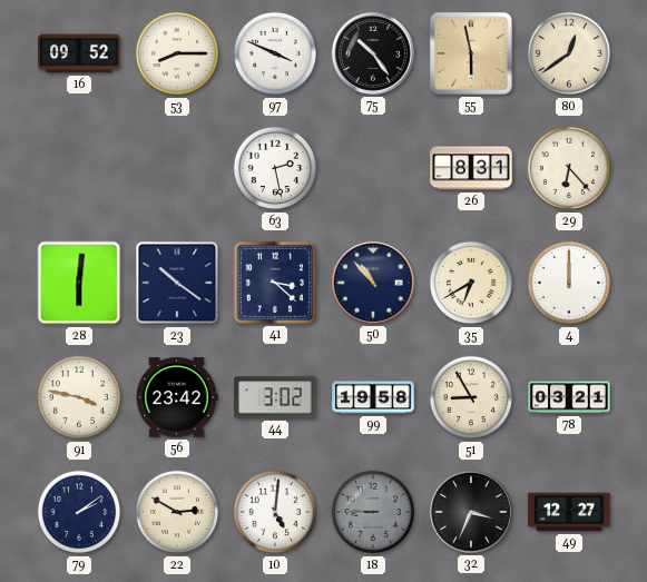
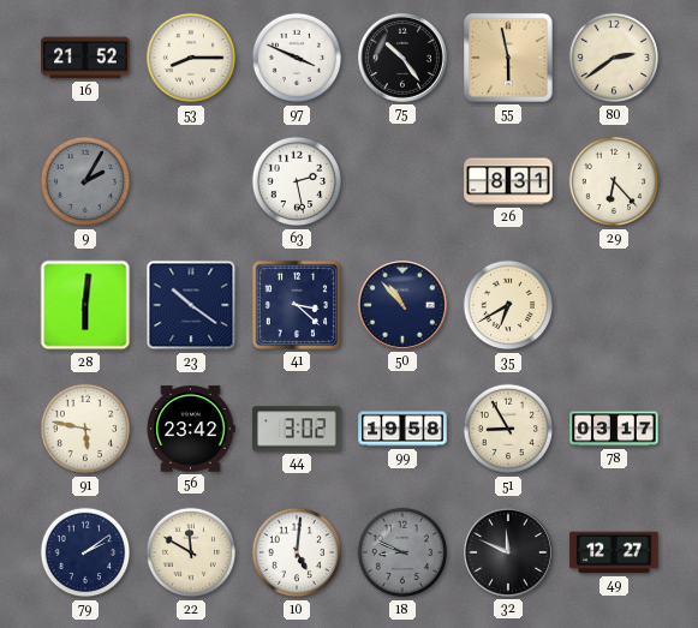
16: 09:52 -> 21:52
80: 12:39 -> 2:39
9: none -> 2:05
4: 12:00 -> none
91: 3:47 -> 5:47
78: 03:21 -> 03:17
22: 2:50 -> 11:50
18: 8:45 -> 8:49
32: 3:34 -> 11:49
